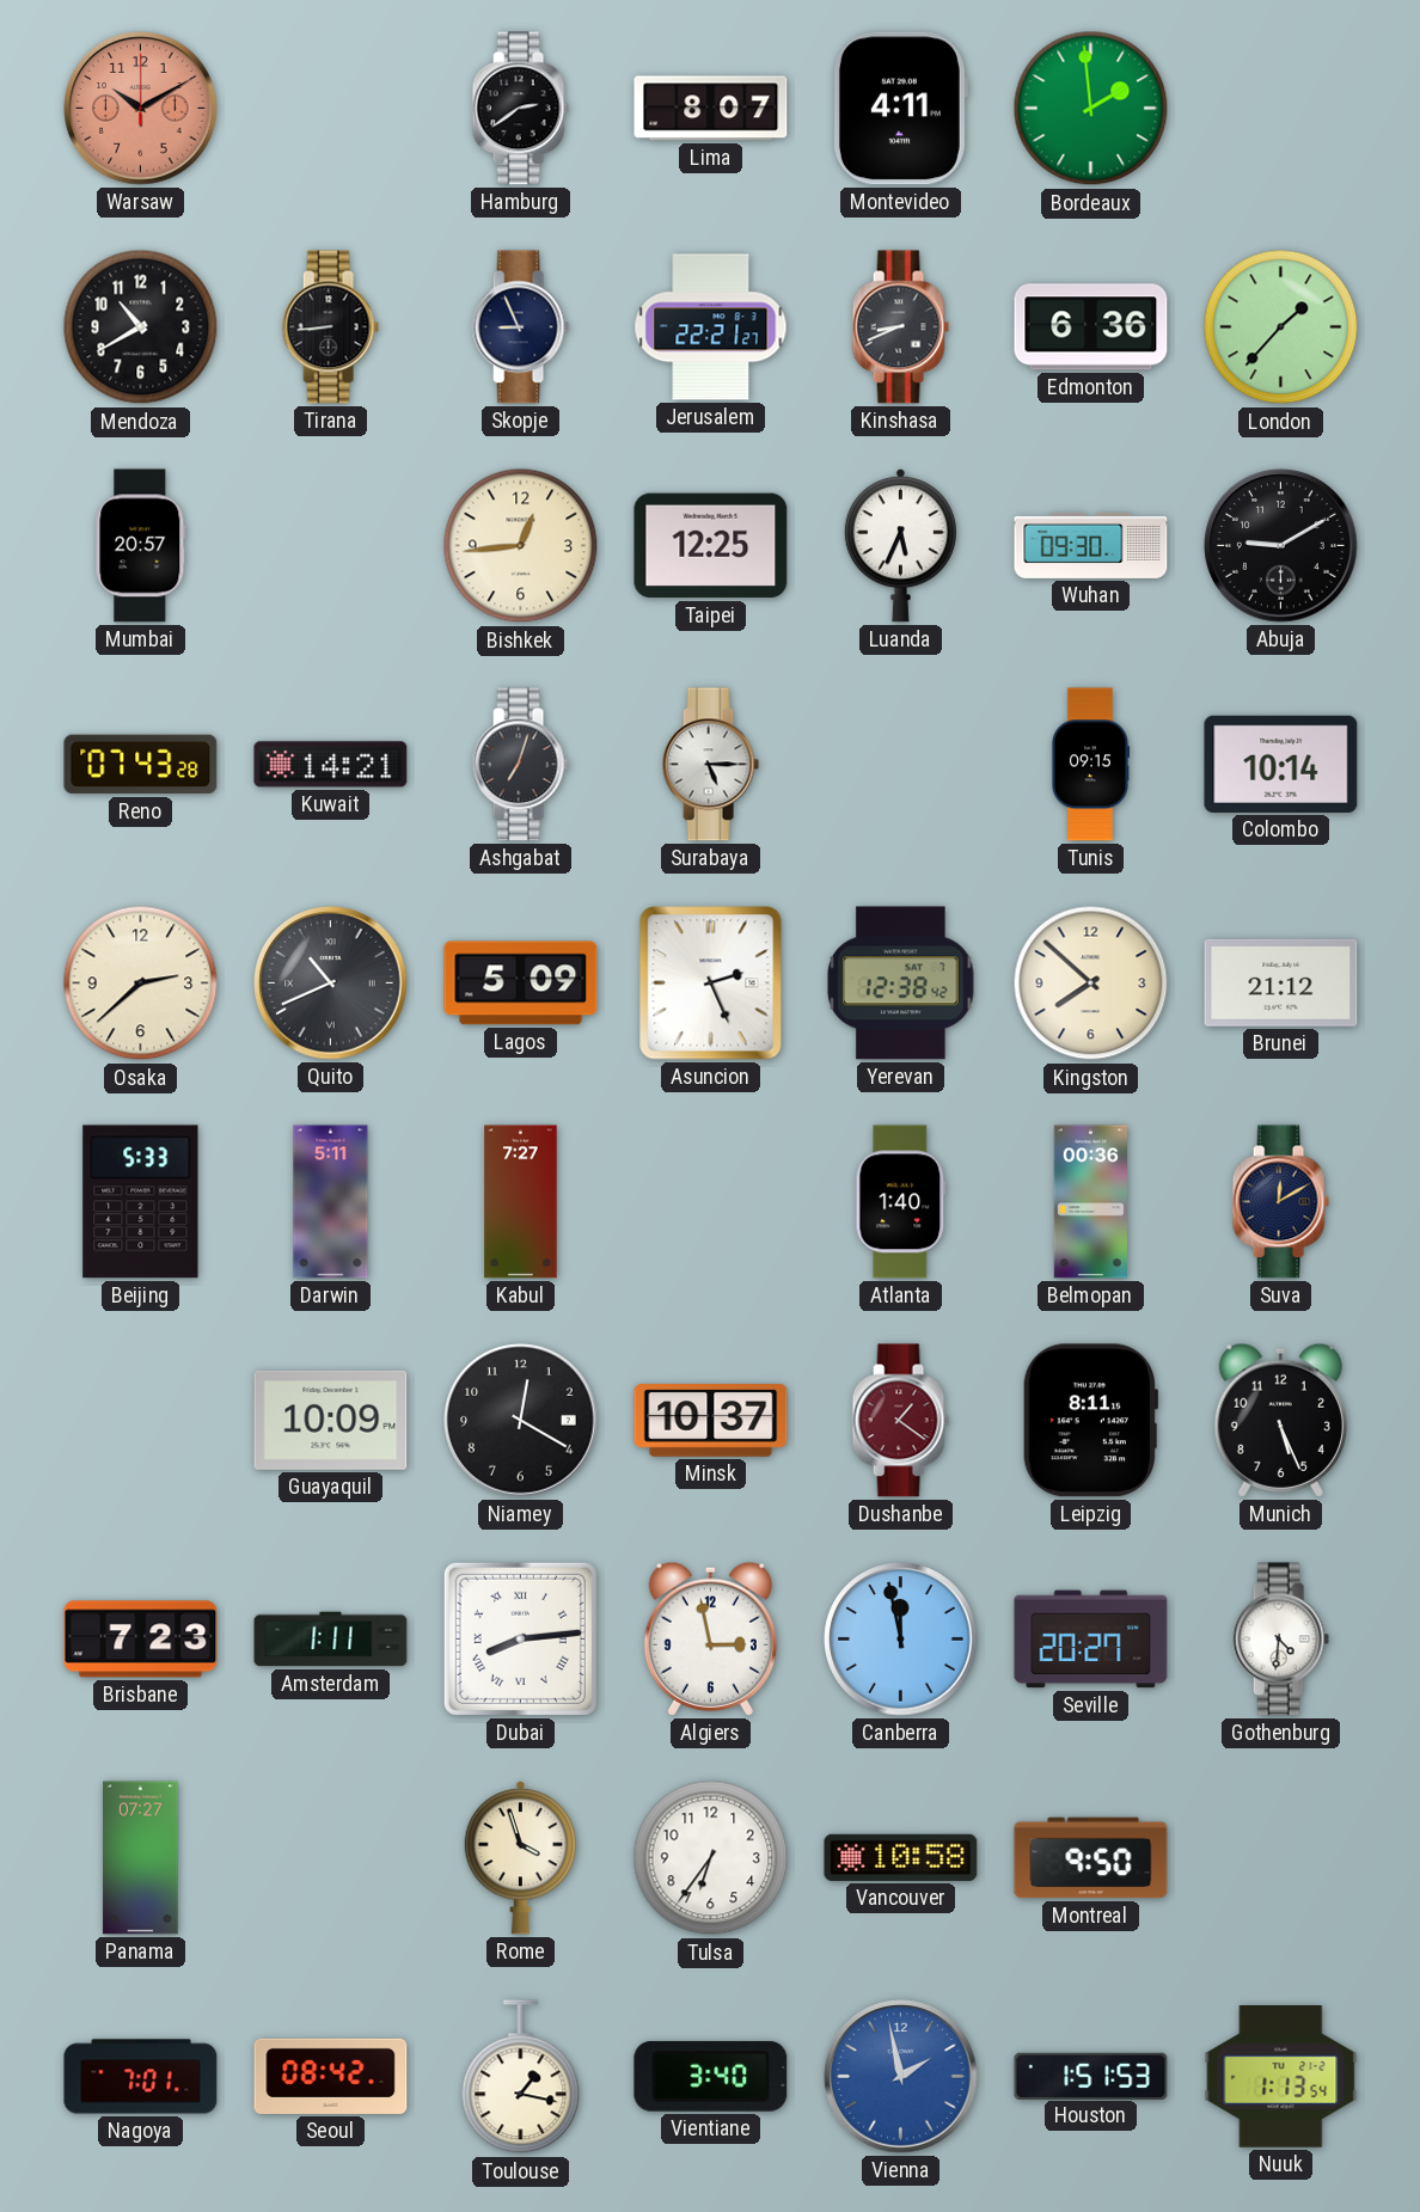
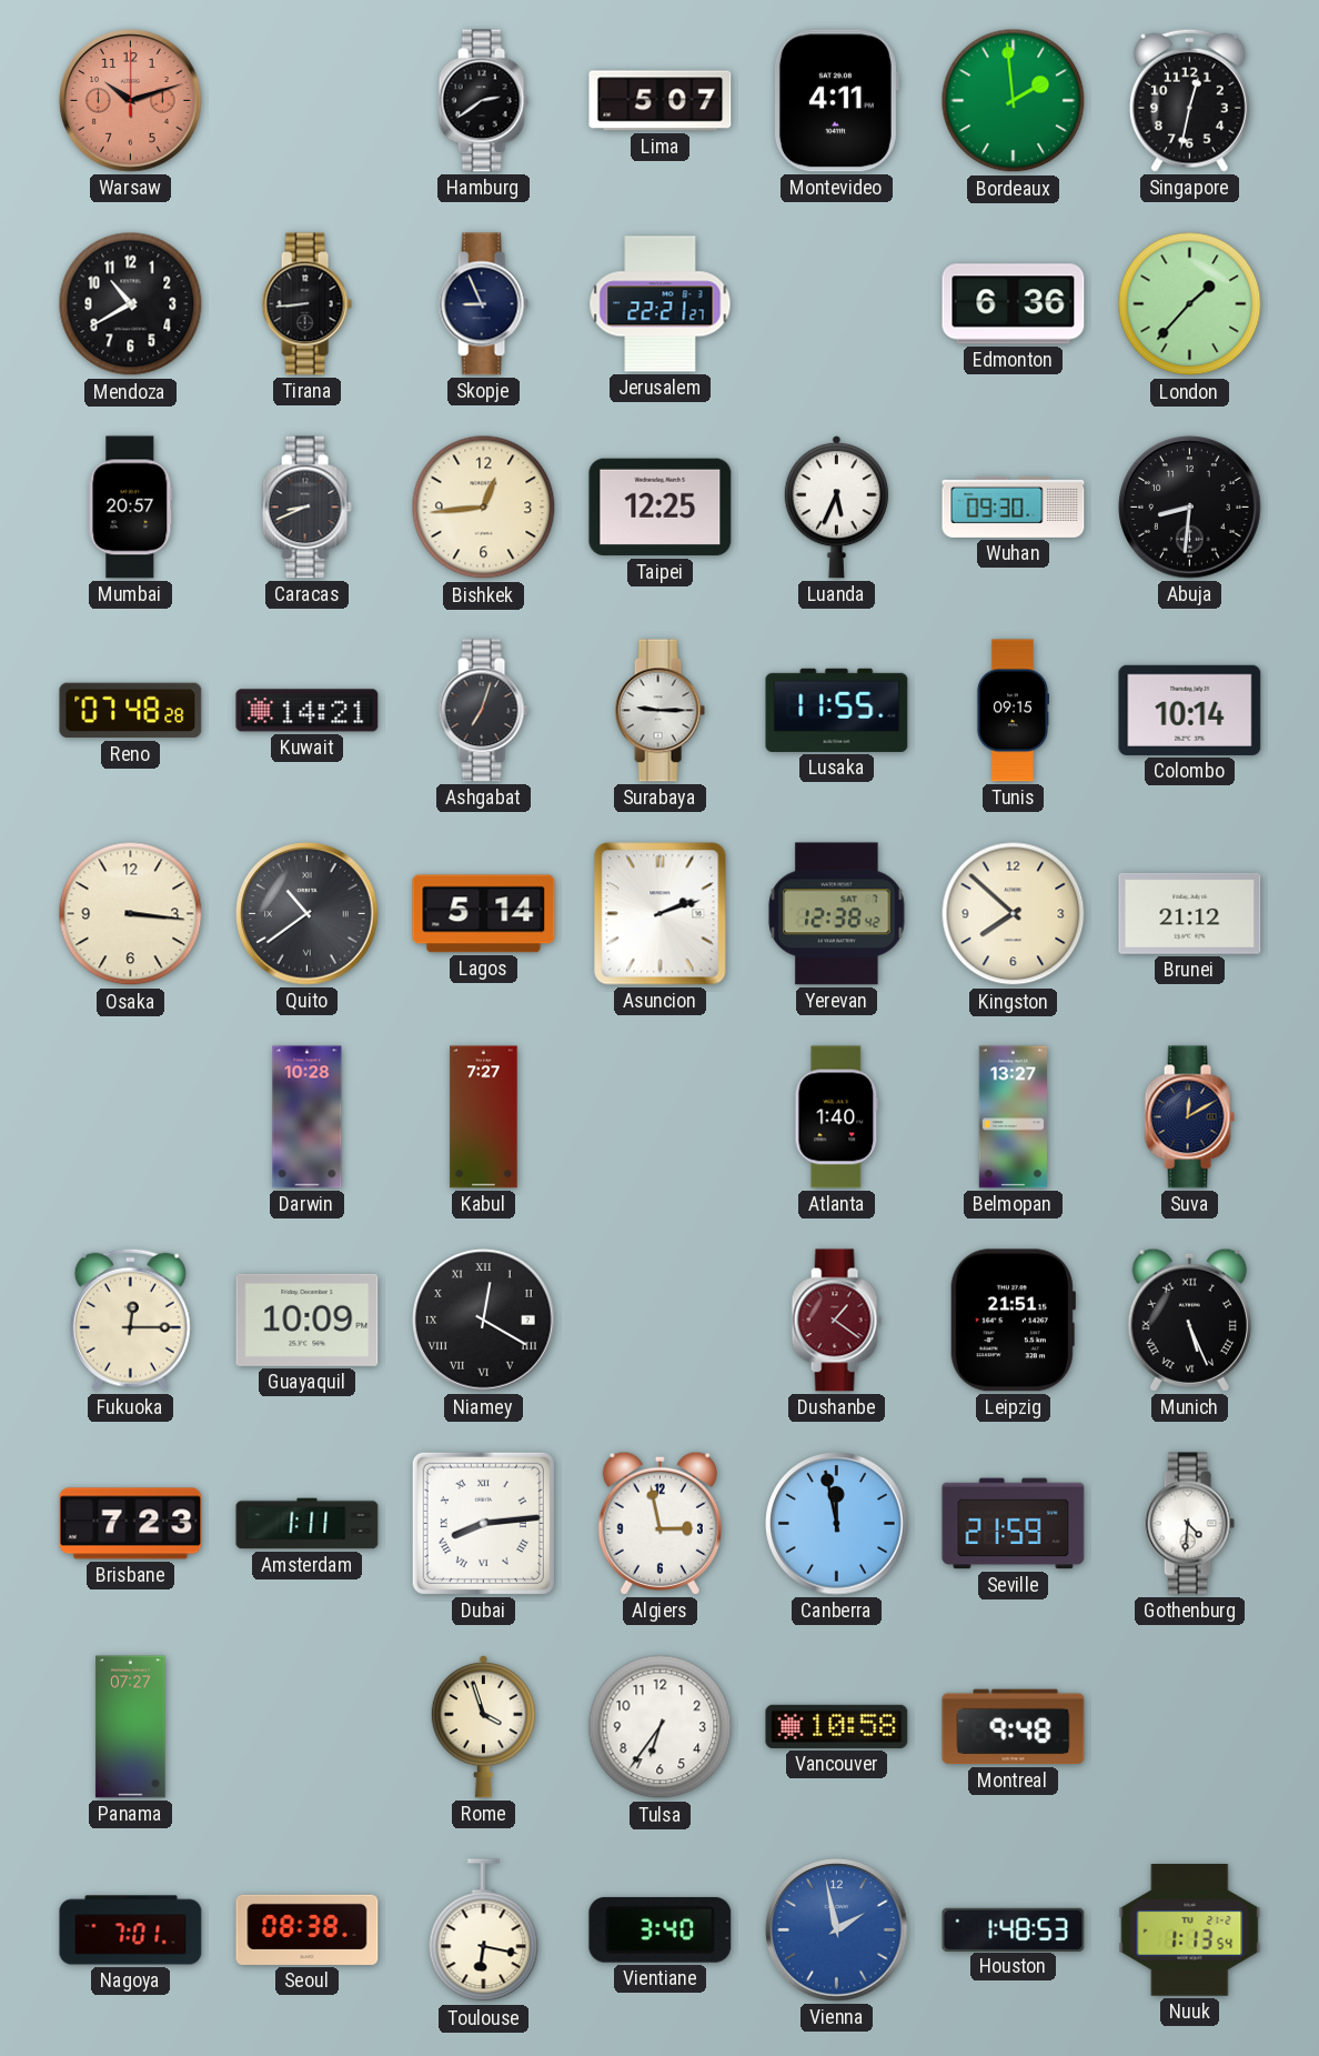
Warsaw: 10:10 -> 10:12
Lima: 8:07 -> 5:07
Singapore: none -> 12:32
Kinshasa: 8:41 -> none
Caracas: none -> 8:41
Abuja: 9:10 -> 8:31
Reno: 07:43 -> 07:48
Surabaya: 5:15 -> 9:15
Lusaka: none -> 11:55
Osaka: 2:38 -> 3:16
Quito: 10:41 -> 10:39
Lagos: 5:09 -> 5:14
Asuncion: 2:26 -> 2:12
Beijing: 5:33 -> none
Darwin: 5:11 -> 10:28
Belmopan: 00:36 -> 13:27
Fukuoka: none -> 12:15
Niamey numerals: Arabic -> Roman
Minsk: 10:37 -> none
Leipzig: 8:11 -> 21:51
Munich numerals: Arabic -> Roman
Seville: 20:27 -> 21:59
Montreal: 9:50 -> 9:48
Seoul: 08:42 -> 08:38
Toulouse: 1:17 -> 6:17
Houston: 1:51 -> 1:48
